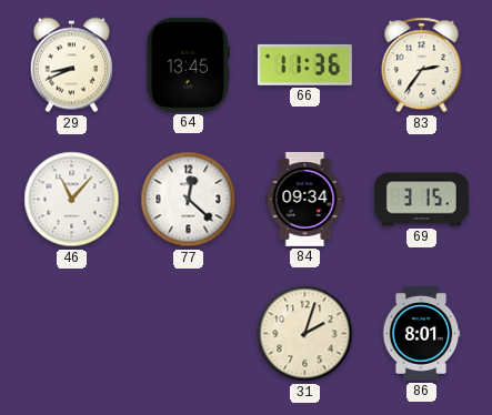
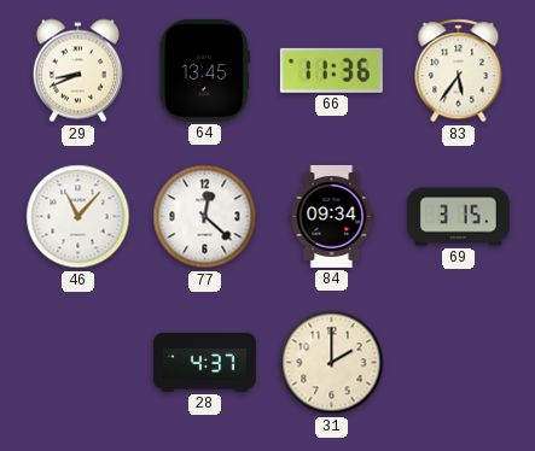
83: 2:36 -> 5:36
28: none -> 4:37
31: 2:03 -> 2:00
86: 8:01 -> none
